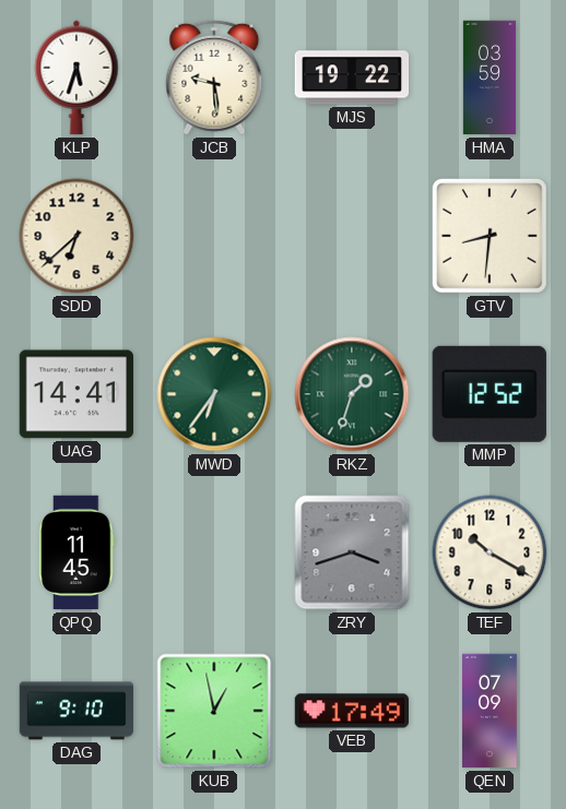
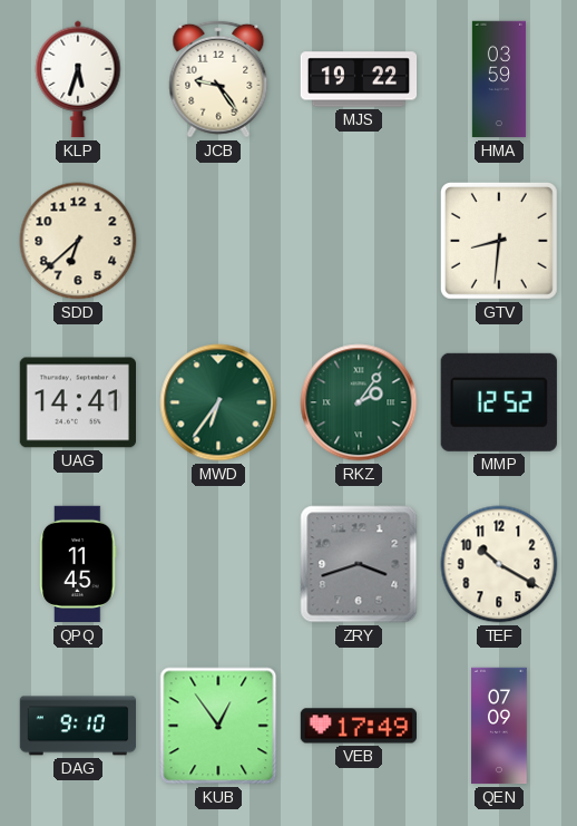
JCB: 9:29 -> 9:24
RKZ: 1:33 -> 2:06
KUB: 12:58 -> 12:54
